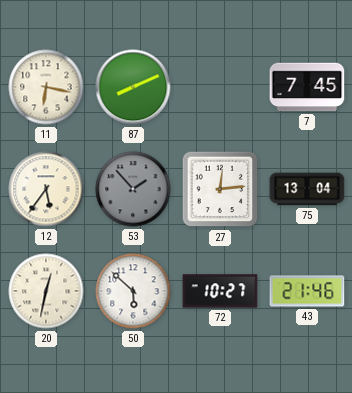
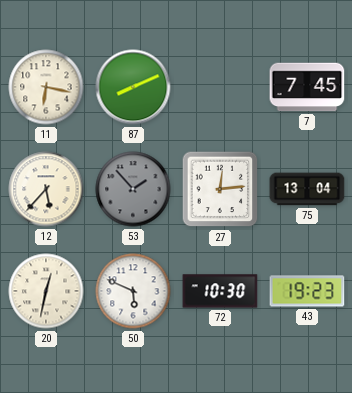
12: 5:36 -> 5:37
50: 5:52 -> 5:49
72: 10:27 -> 10:30
43: 21:46 -> 19:23
